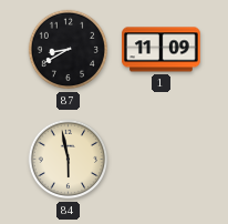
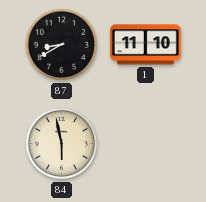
1: 11:09 -> 11:10
